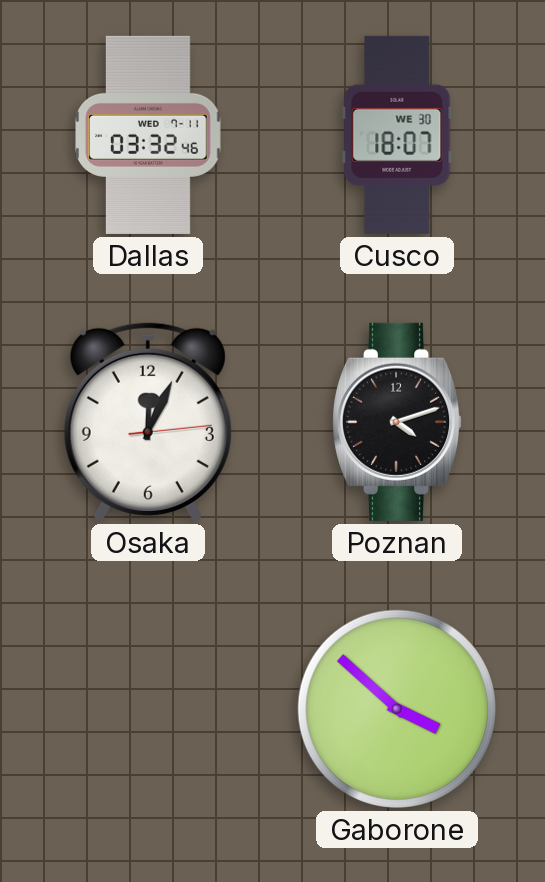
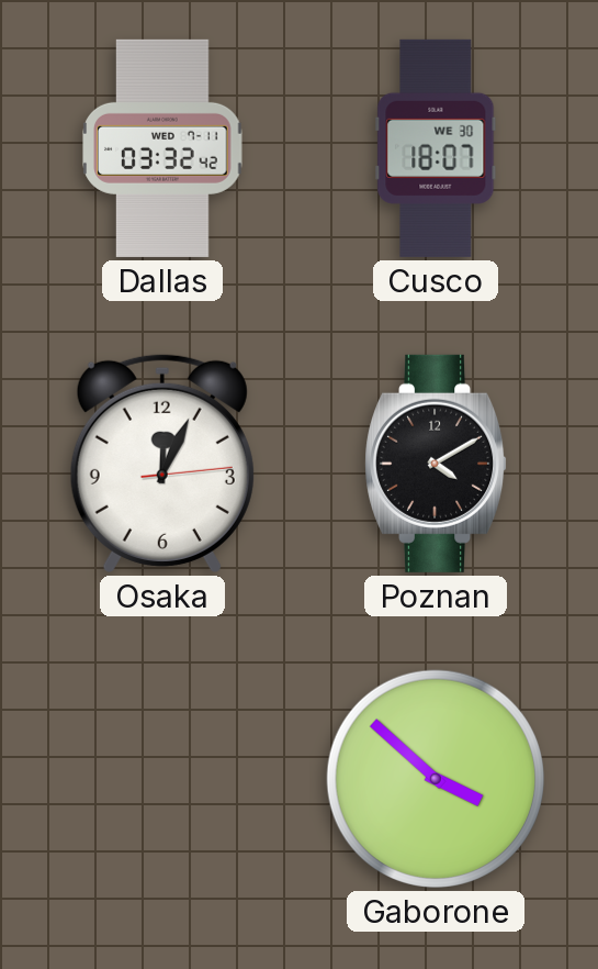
Dallas: 03:32:46 -> 03:32:42
Poznan: 4:12 -> 4:10
